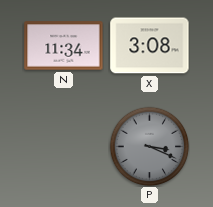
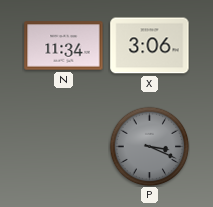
X: 3:08 -> 3:06
